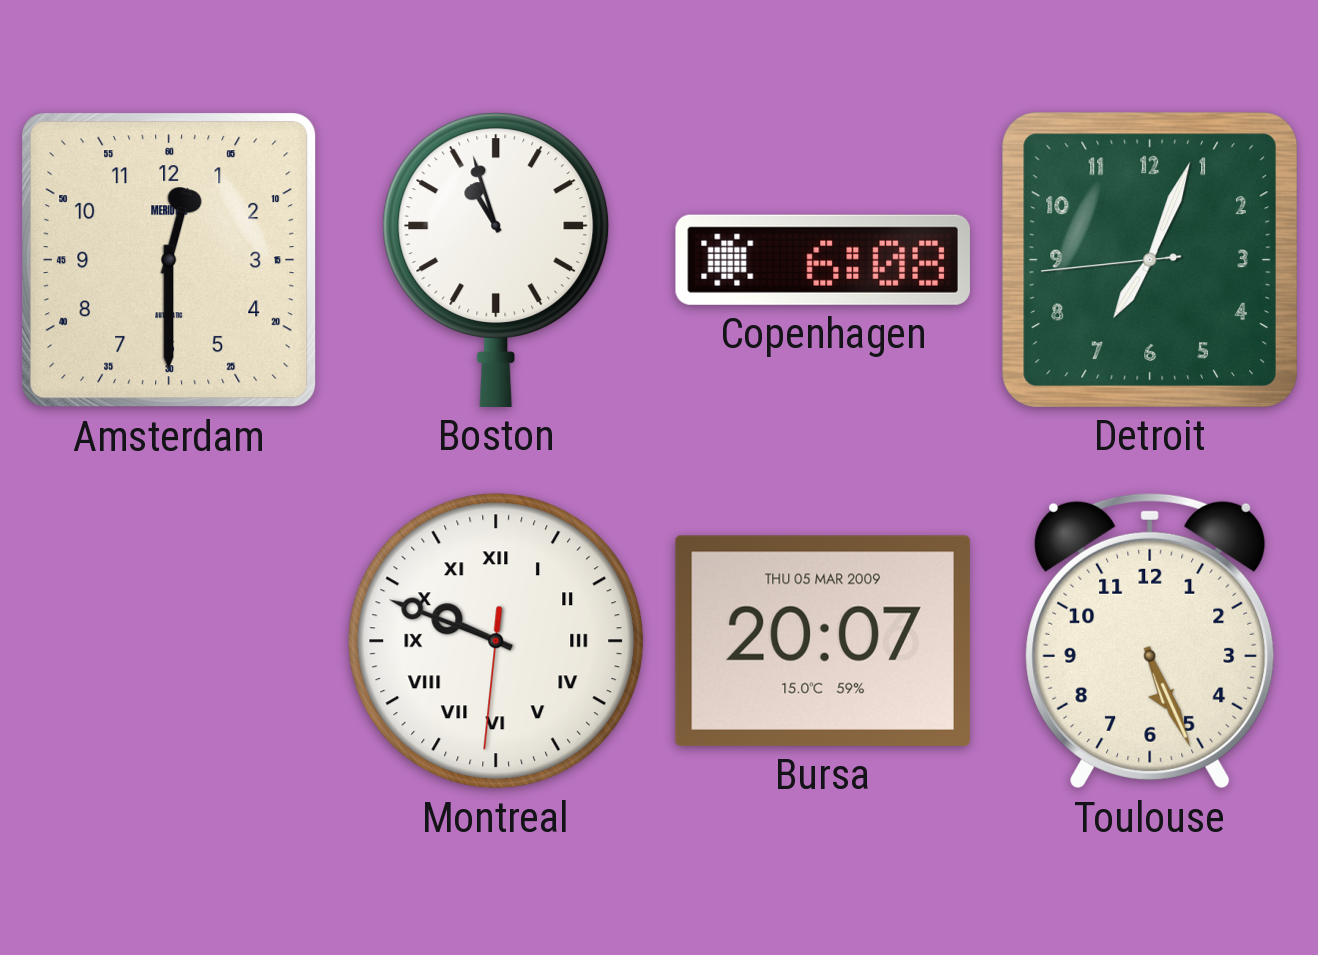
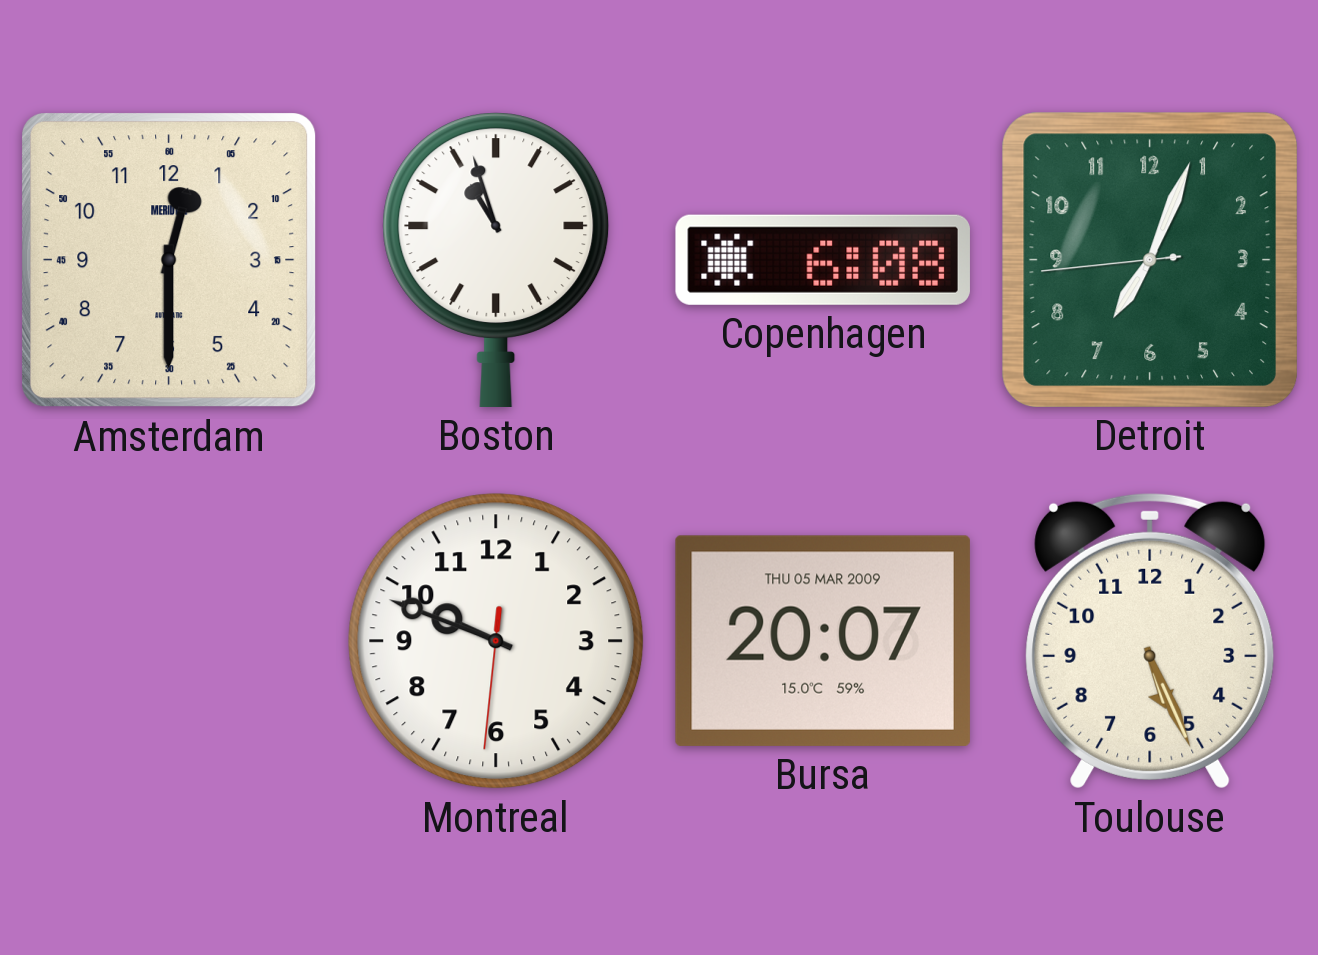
Montreal numerals: Roman -> Arabic
